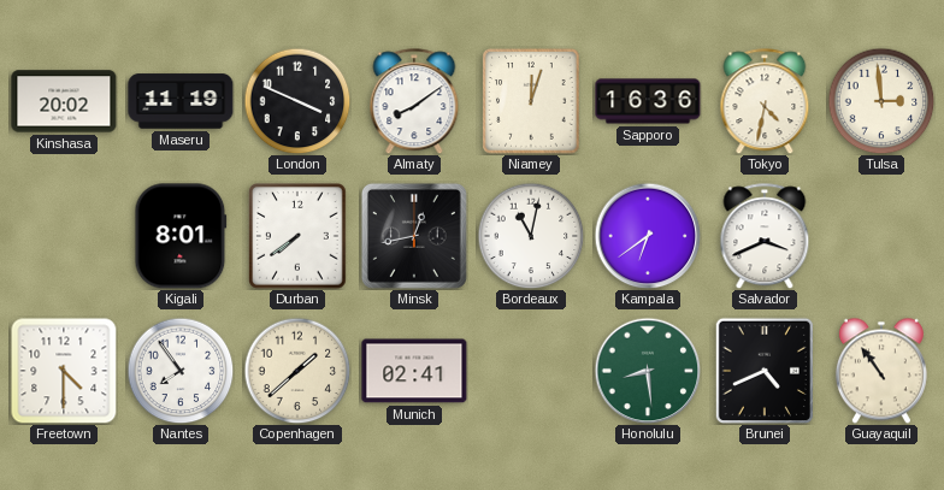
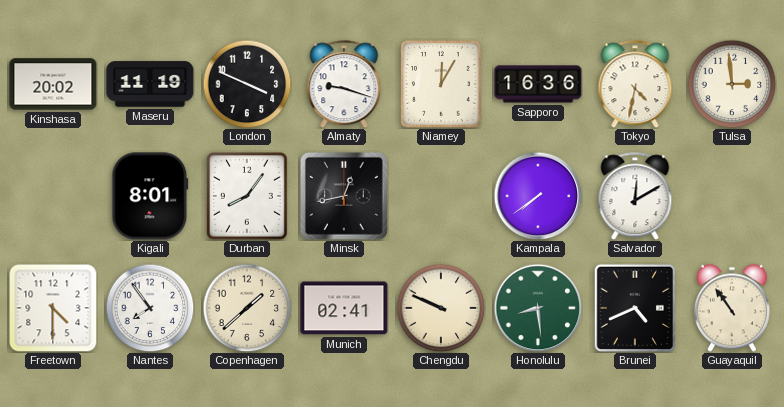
Almaty: 8:09 -> 9:18
Niamey: 12:03 -> 12:05
Durban: 7:39 -> 8:06
Bordeaux: 11:02 -> none
Kampala: 6:39 -> 7:39
Salvador: 3:41 -> 12:10
Chengdu: none -> 9:49
